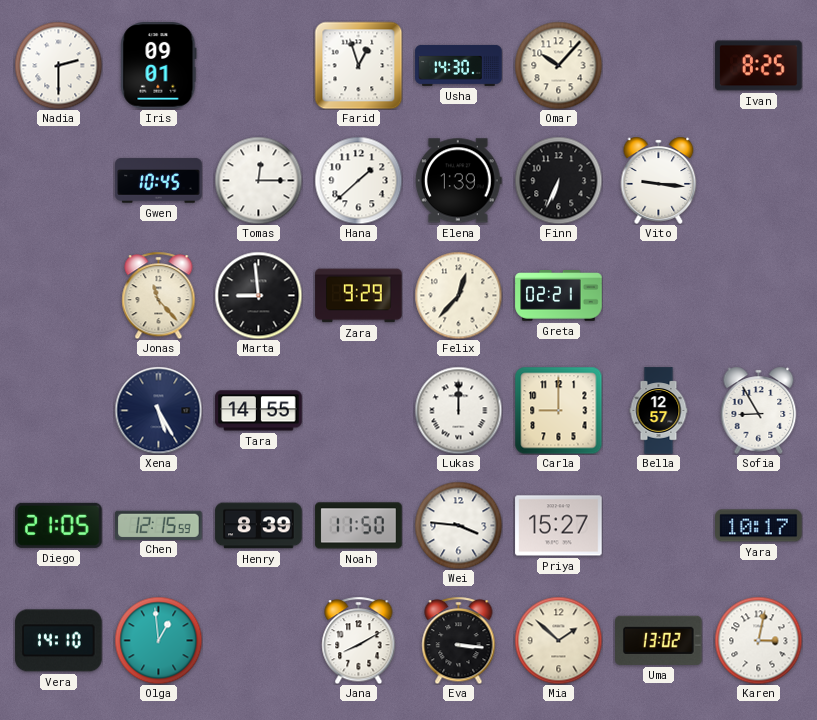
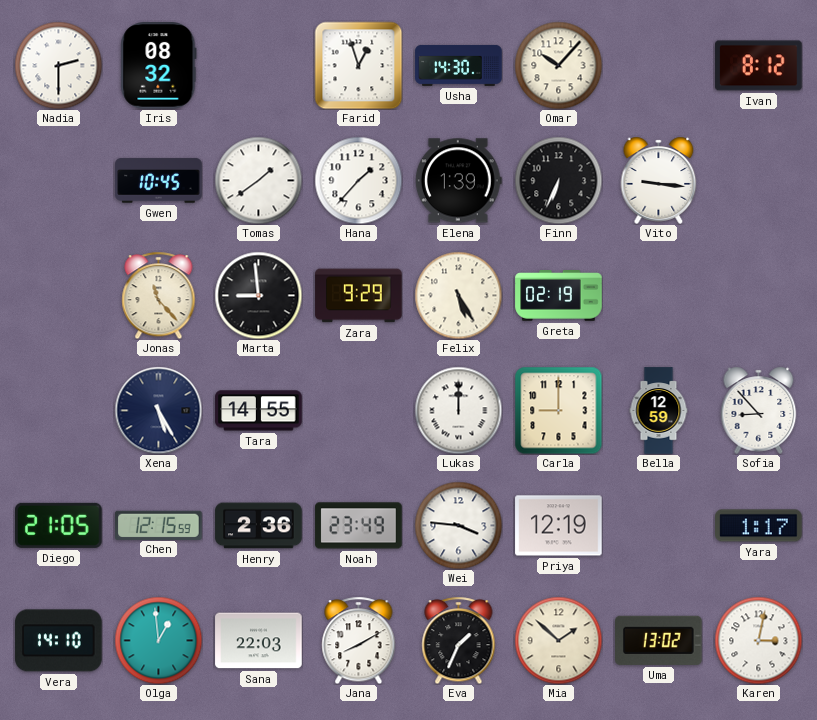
Iris: 09:01 -> 08:32
Ivan: 8:25 -> 8:12
Tomas: 12:15 -> 1:39
Hana: 1:38 -> 1:37
Felix: 12:37 -> 5:25
Greta: 02:21 -> 02:19
Bella: 12:57 -> 12:59
Sofia: 8:55 -> 8:53
Henry: 8:39 -> 2:36
Noah: 11:50 -> 23:49
Priya: 15:27 -> 12:19
Yara: 10:17 -> 1:17
Sana: none -> 22:03
Eva: 3:16 -> 1:34
